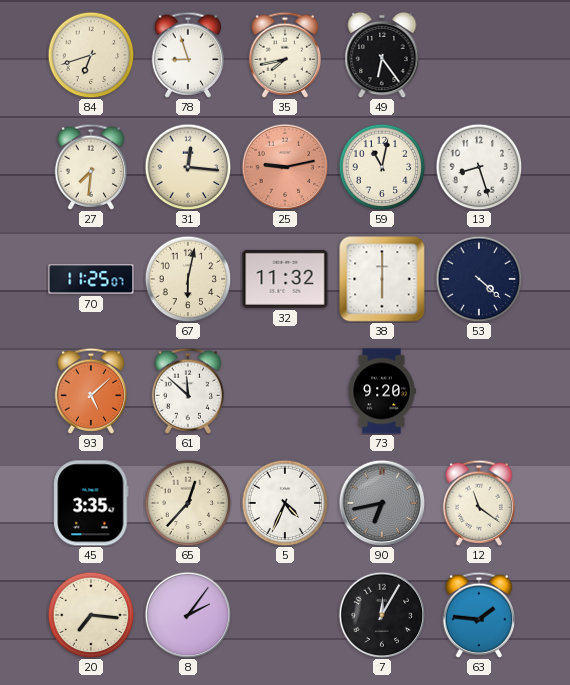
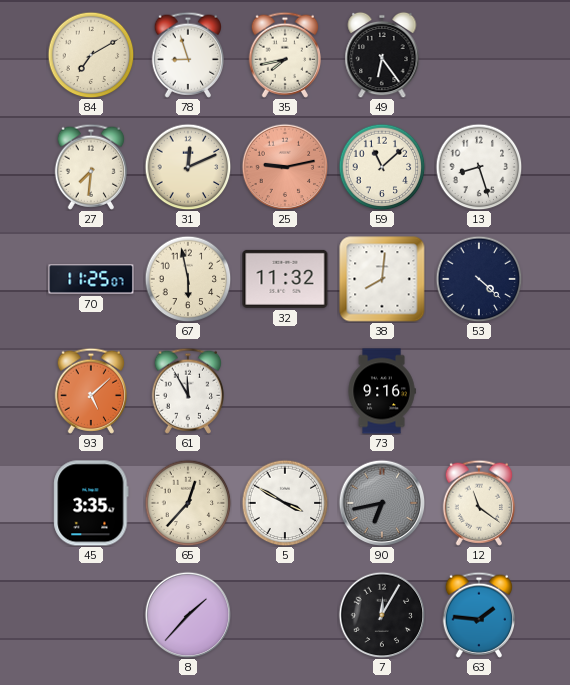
84: 6:42 -> 7:10
31: 12:16 -> 12:11
59: 11:02 -> 11:08
67: 6:02 -> 5:58
38: 6:00 -> 8:01
61: 11:52 -> 11:55
73: 9:20 -> 9:16
5: 4:34 -> 3:50
20: 7:16 -> none
8: 2:06 -> 1:37
